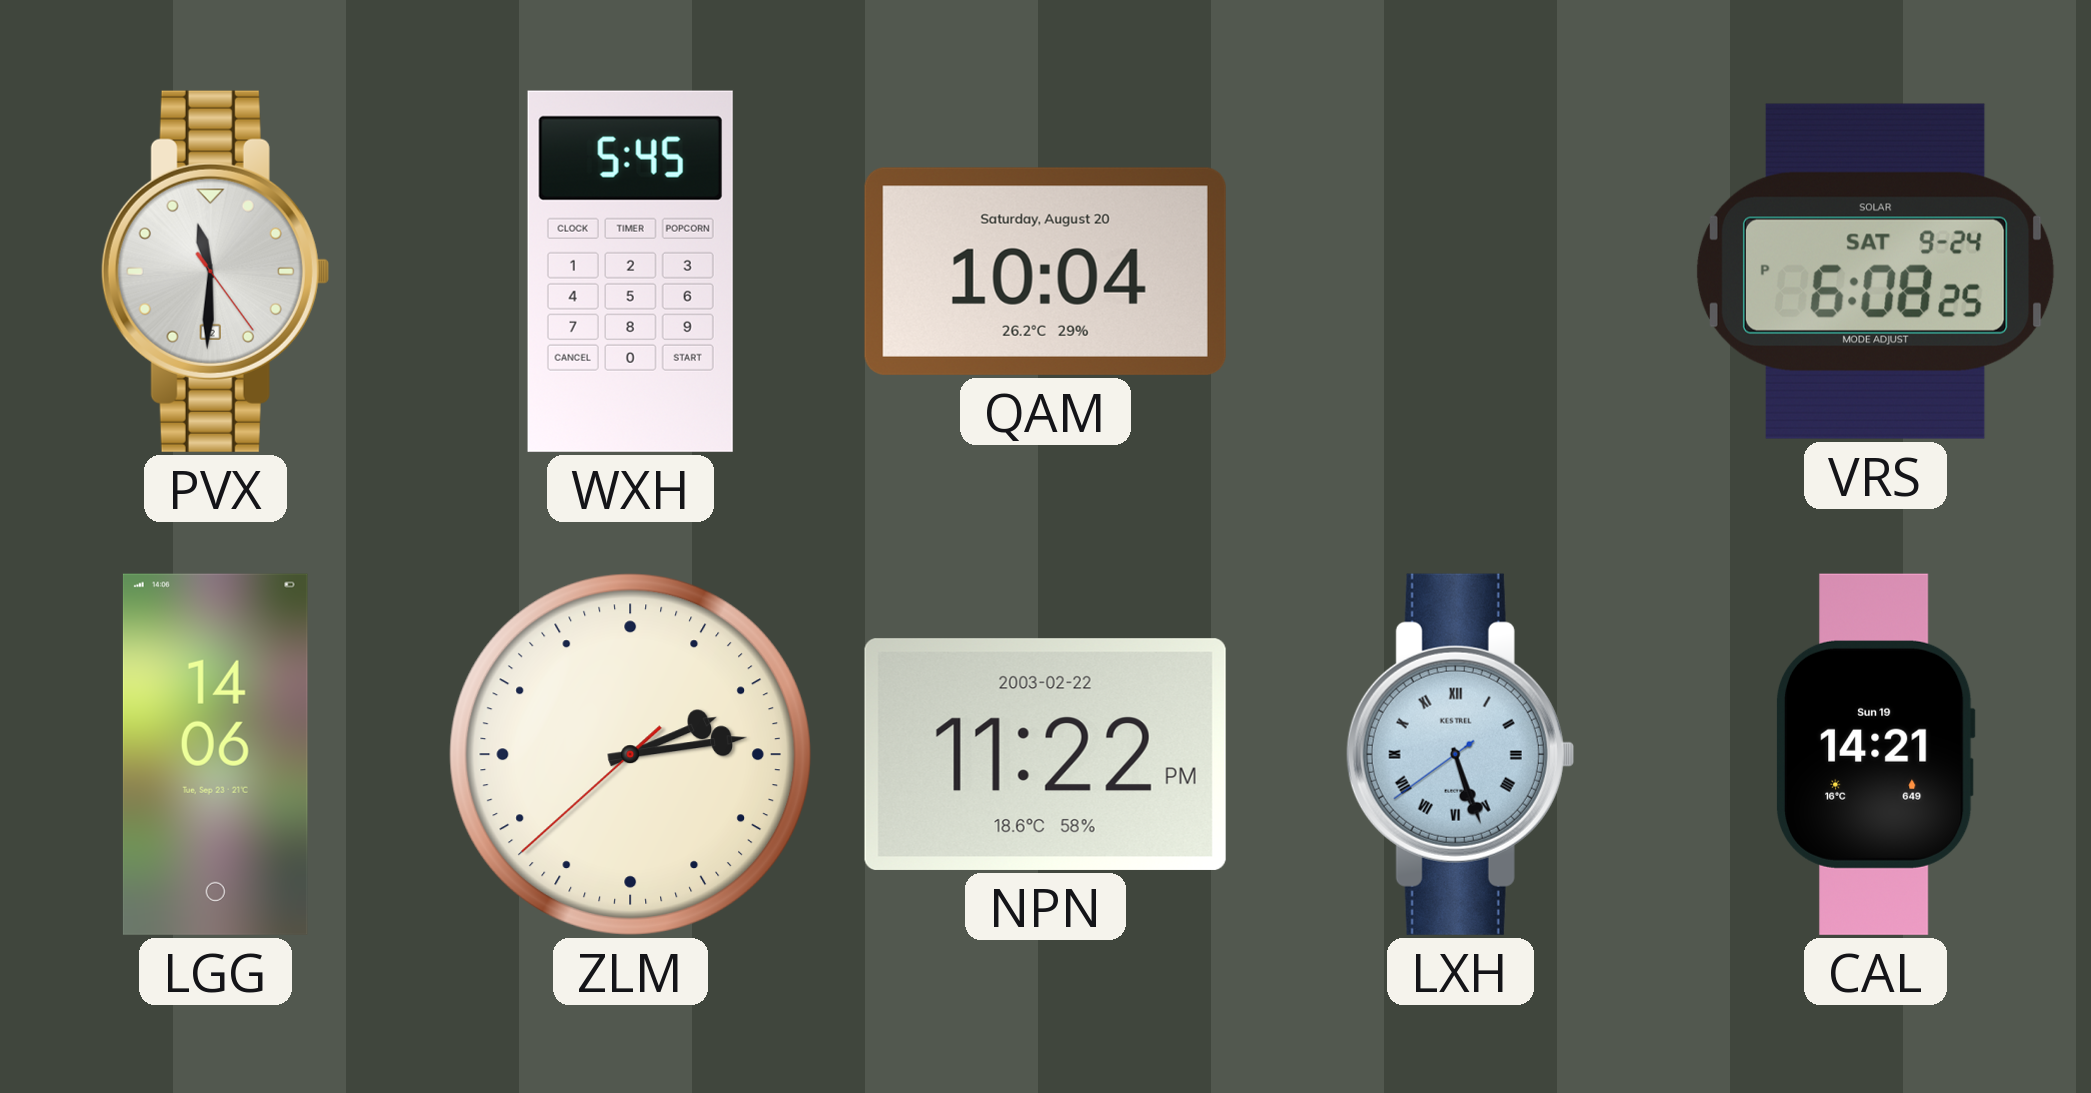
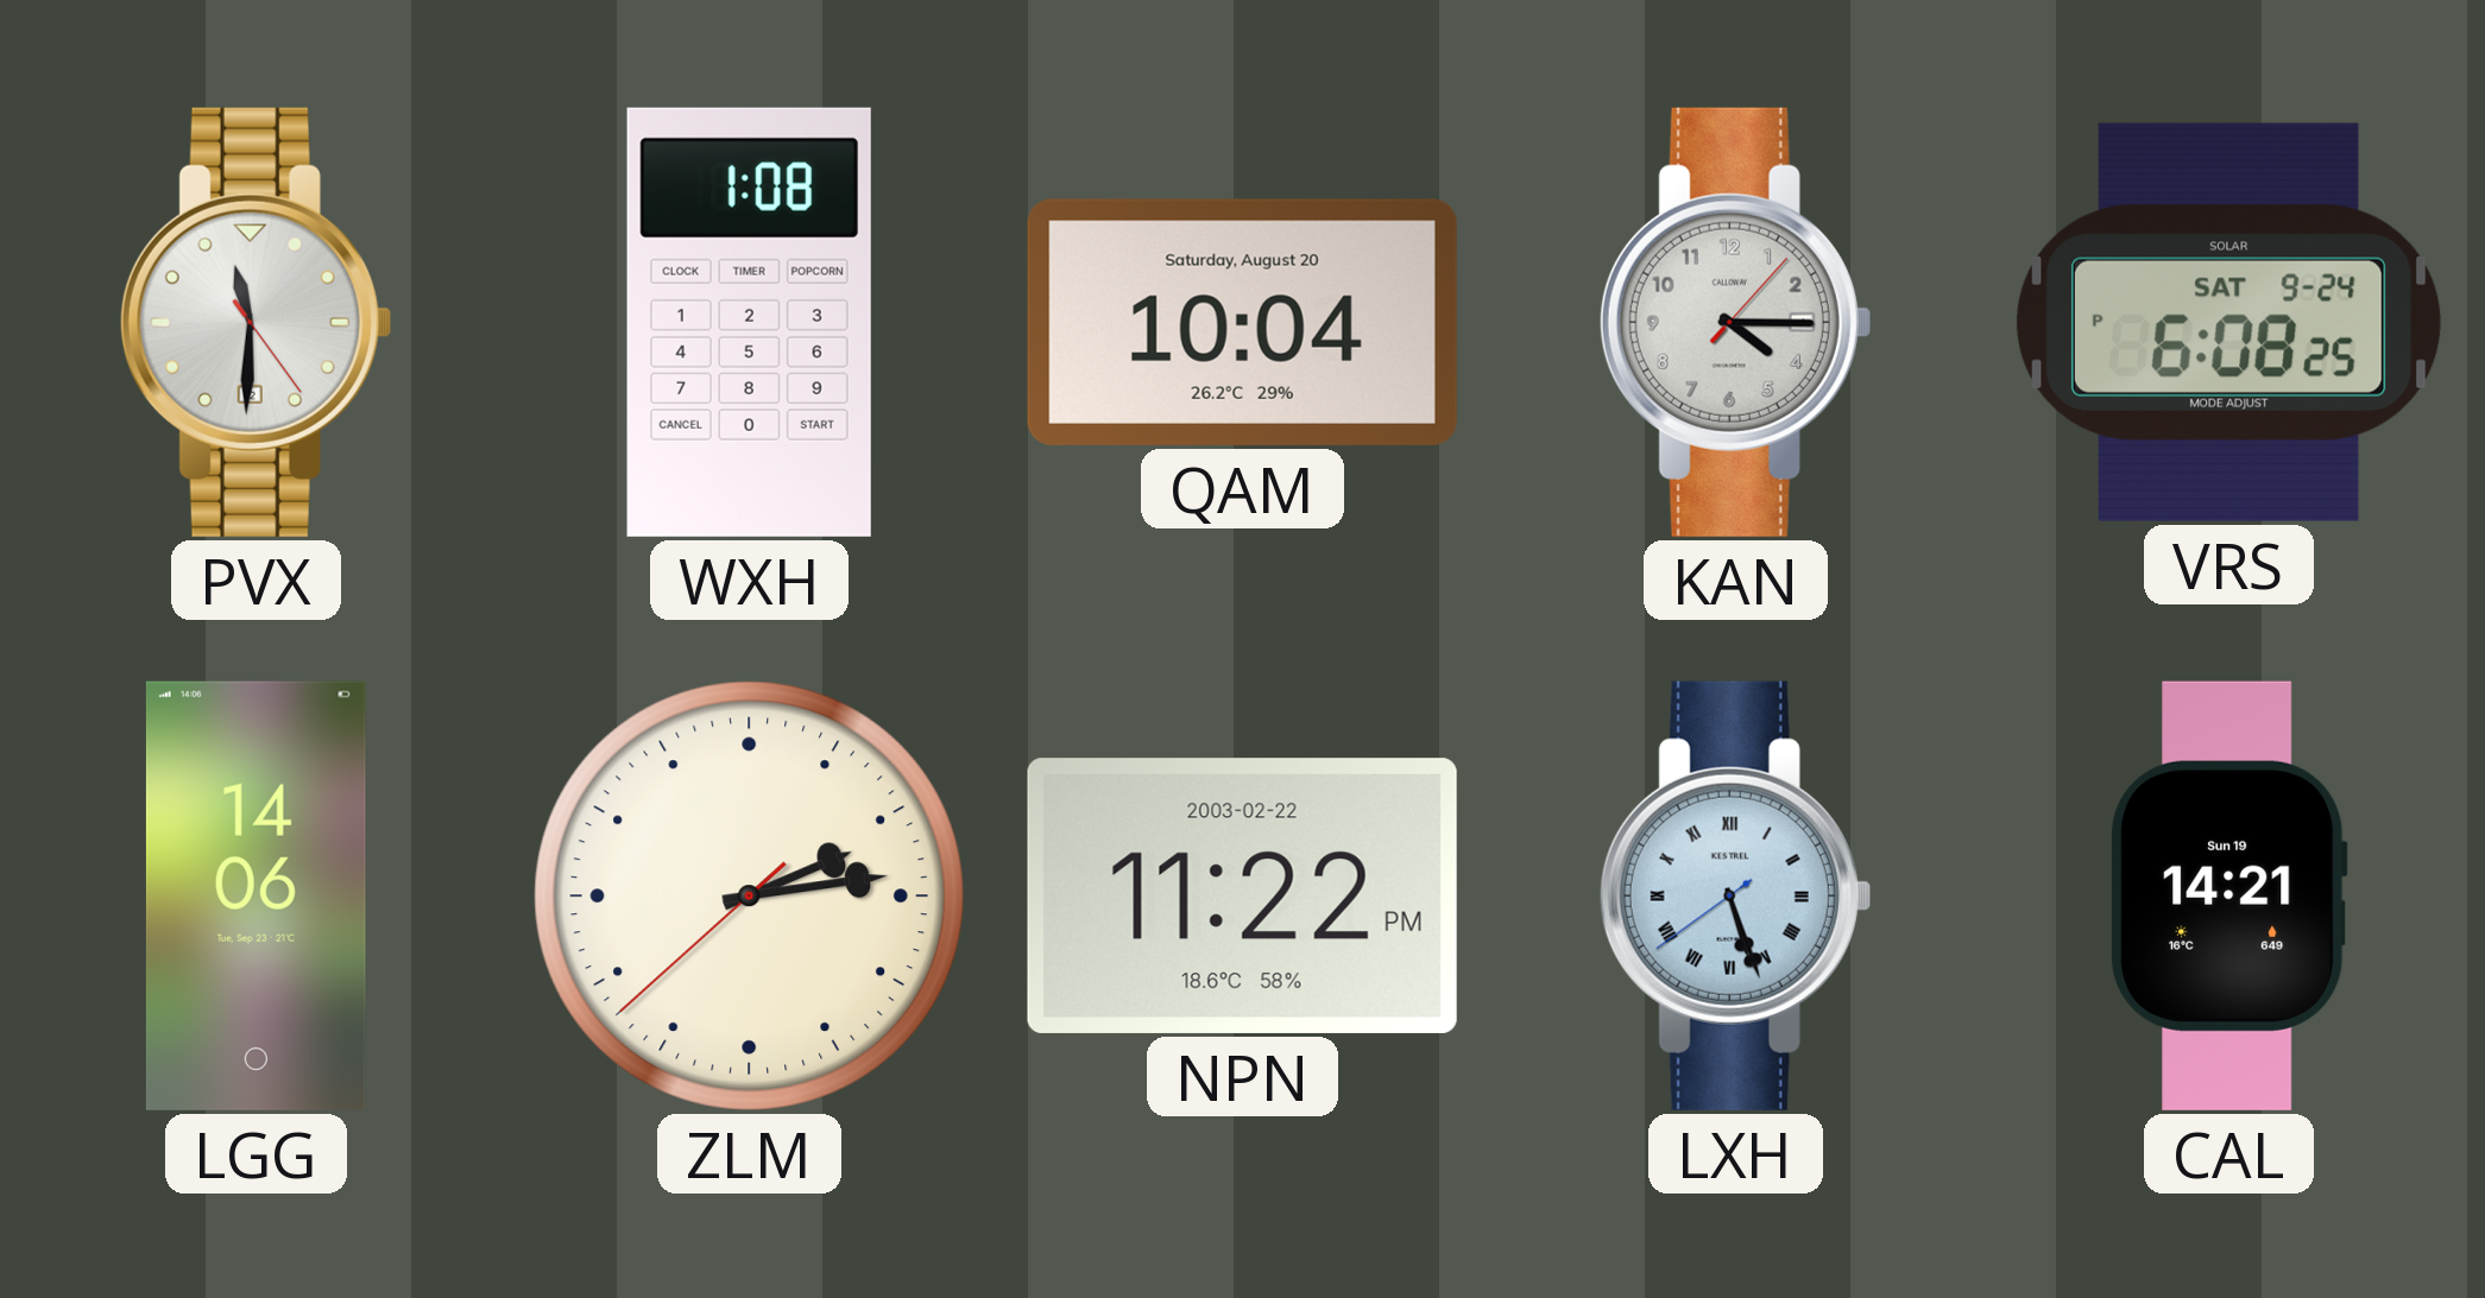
WXH: 5:45 -> 1:08
KAN: none -> 4:15
